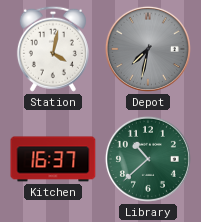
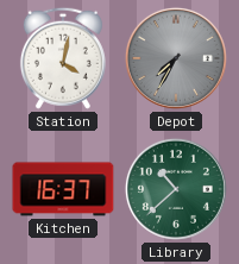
Depot: 7:32 -> 7:35
